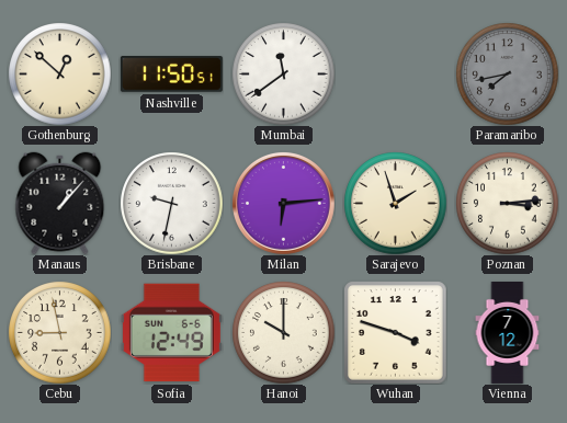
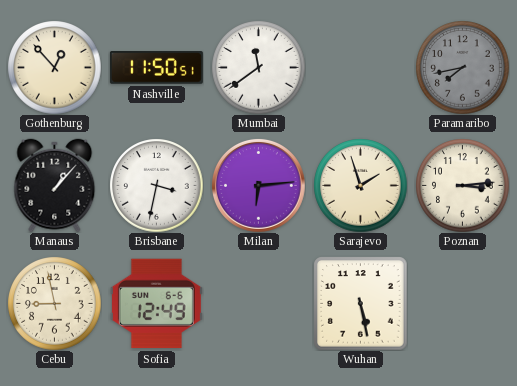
Gothenburg: 12:52 -> 12:53
Brisbane: 9:32 -> 3:32
Hanoi: 10:00 -> none
Wuhan: 3:48 -> 5:28
Vienna: 7:12 -> none
